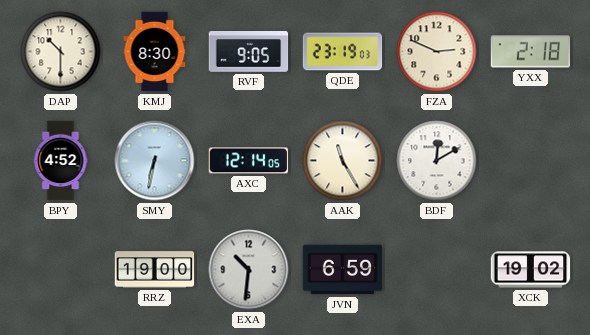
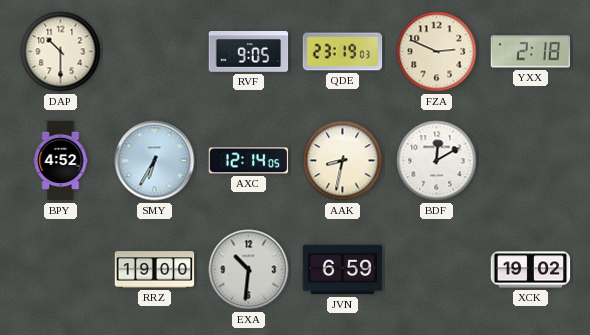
KMJ: 8:30 -> none
SMY: 6:32 -> 6:35
AAK: 11:25 -> 8:32
